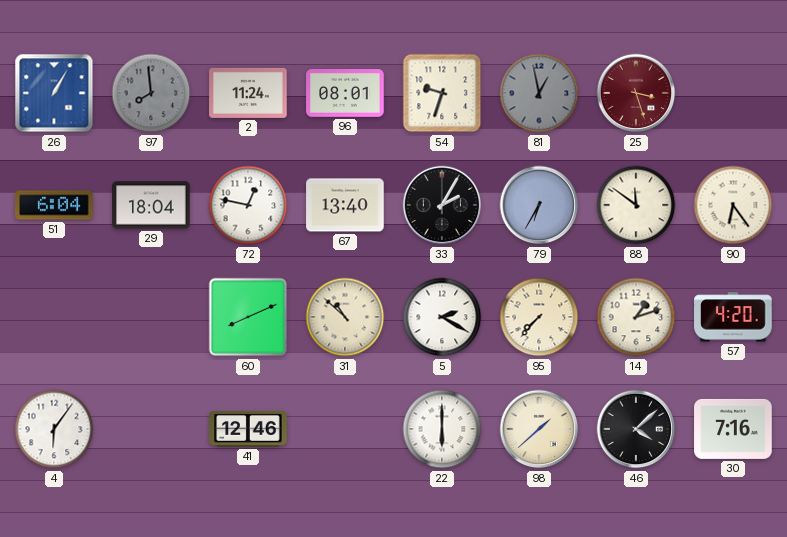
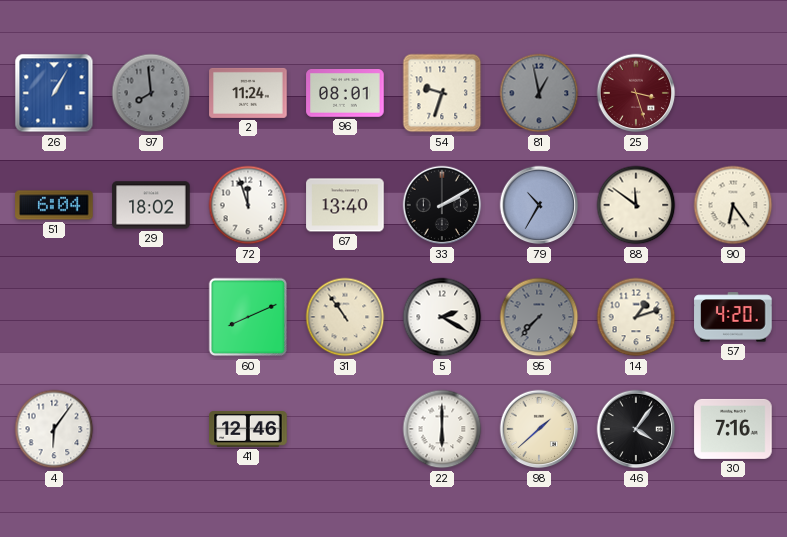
29: 18:04 -> 18:02
72: 12:47 -> 11:57
33: 2:05 -> 2:10
79: 6:35 -> 10:35
31: 10:52 -> 10:54
95 dial: cream -> grey
46: 4:08 -> 4:06
